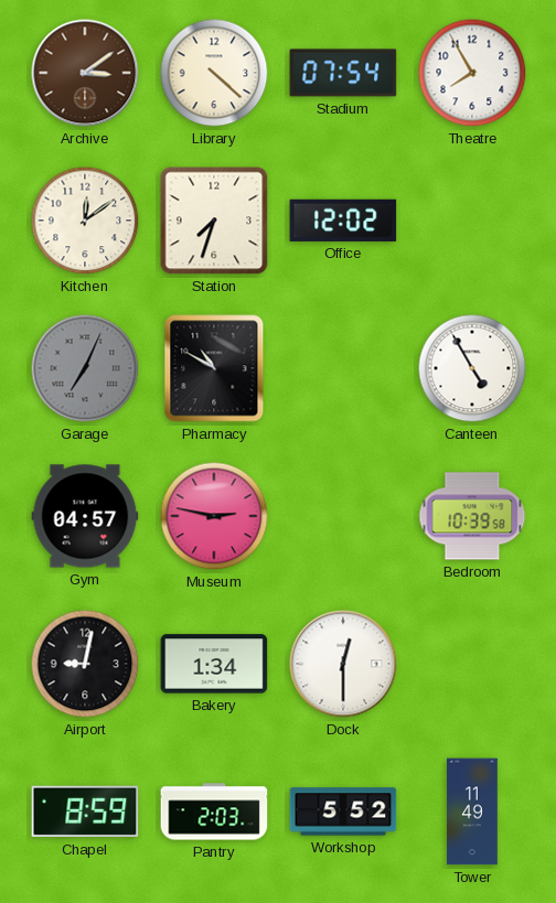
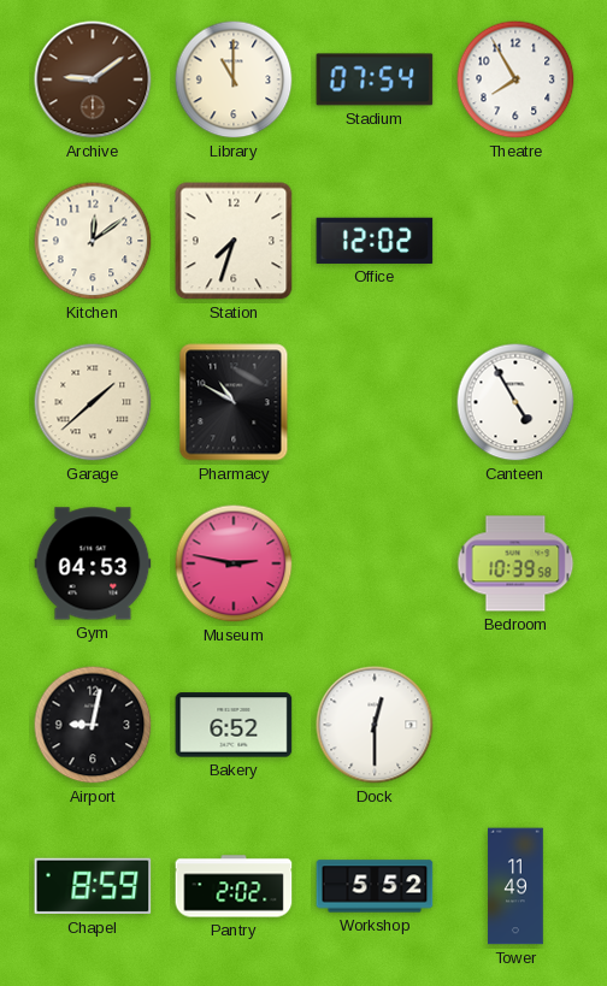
Archive: 3:09 -> 9:09
Library: 4:22 -> 11:00
Garage: 7:04 -> 1:38
Garage dial: grey -> cream
Gym: 04:57 -> 04:53
Bakery: 1:34 -> 6:52
Pantry: 2:03 -> 2:02
